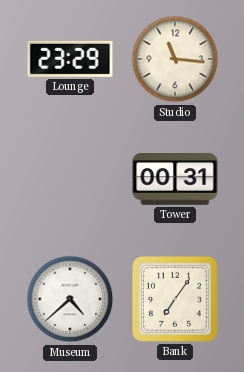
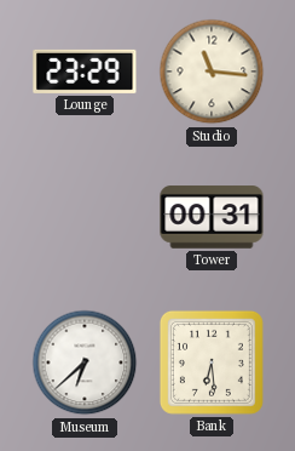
Museum: 4:38 -> 6:38
Bank: 7:06 -> 6:29
